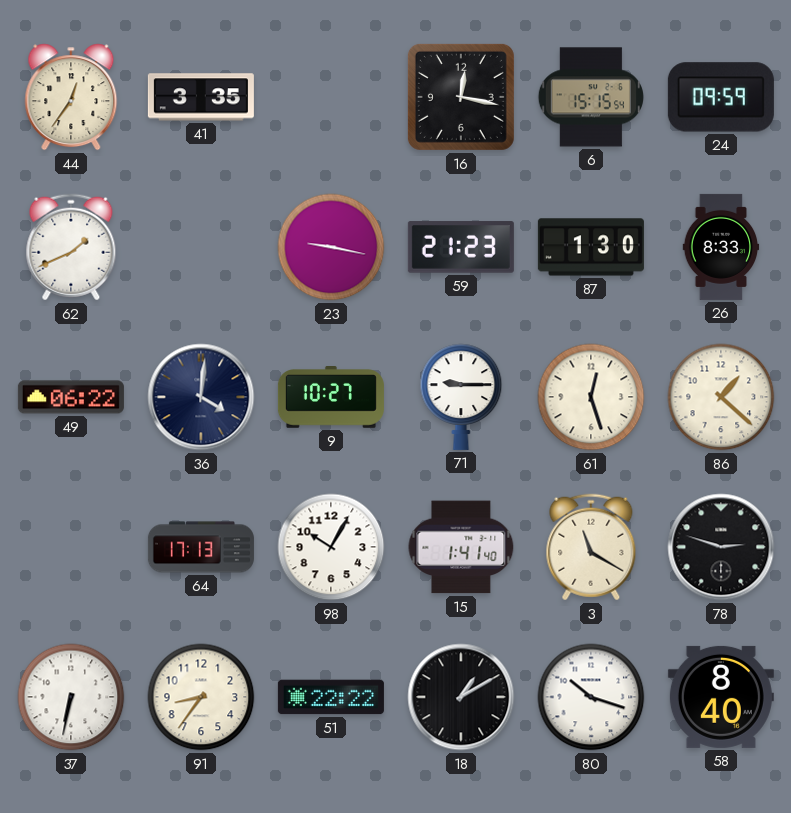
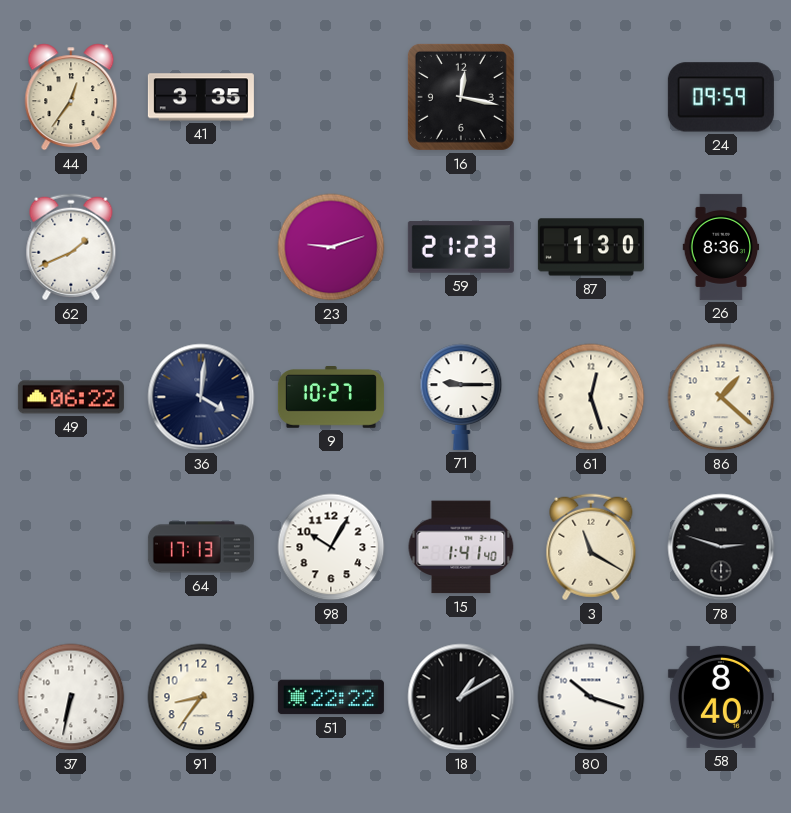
6: 15:15 -> none
23: 9:17 -> 9:12
26: 8:33 -> 8:36
